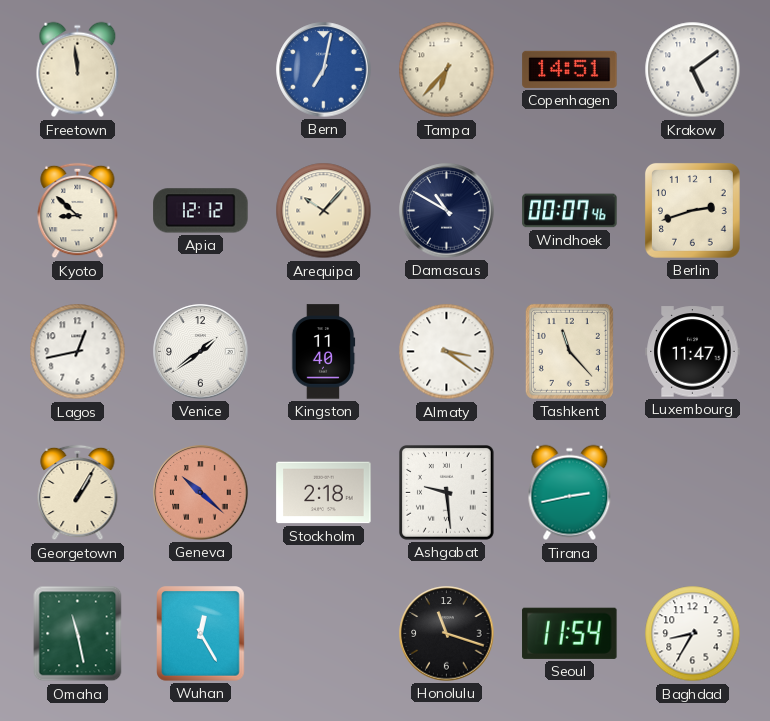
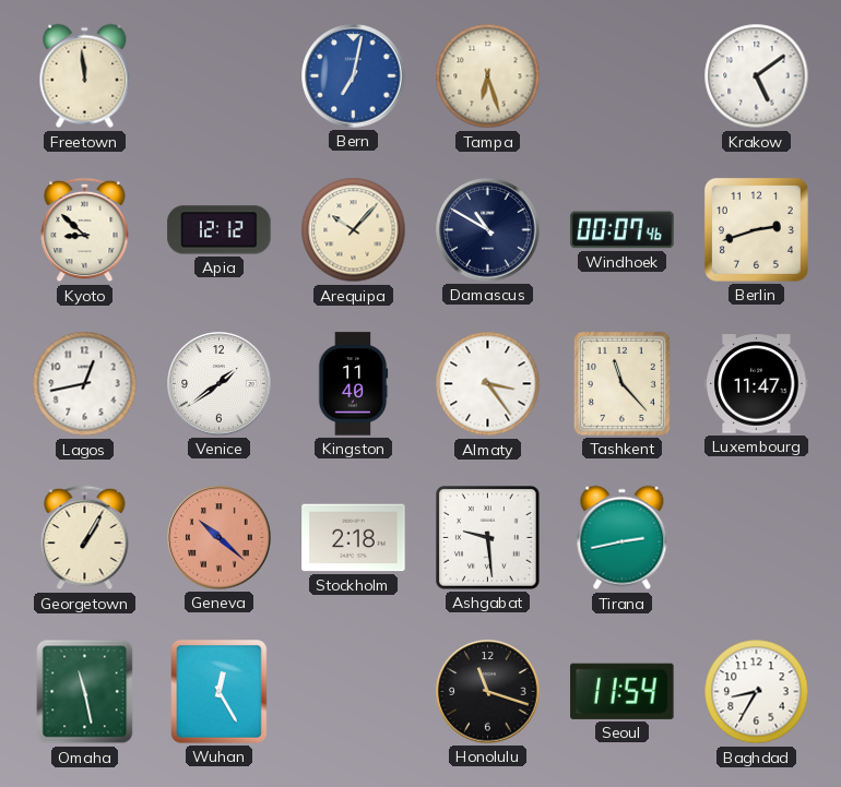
Tampa: 6:37 -> 6:27
Copenhagen: 14:51 -> none
Almaty: 3:21 -> 3:24
